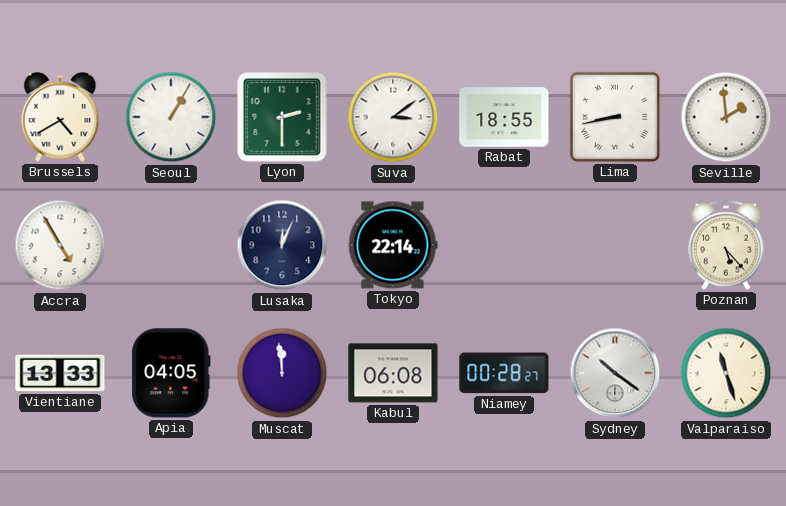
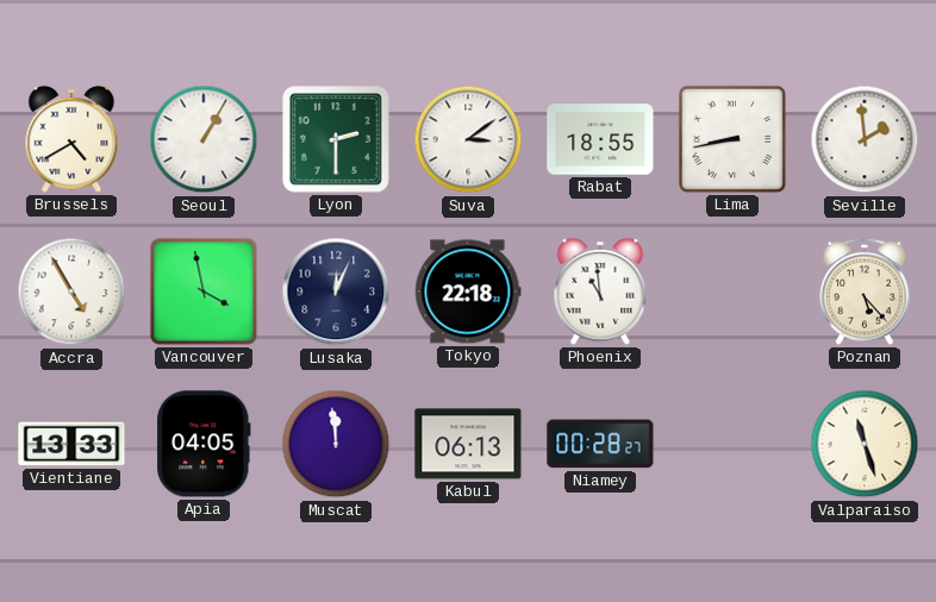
Vancouver: none -> 3:58
Tokyo: 22:14 -> 22:18
Phoenix: none -> 10:59
Kabul: 06:08 -> 06:13
Sydney: 10:21 -> none
